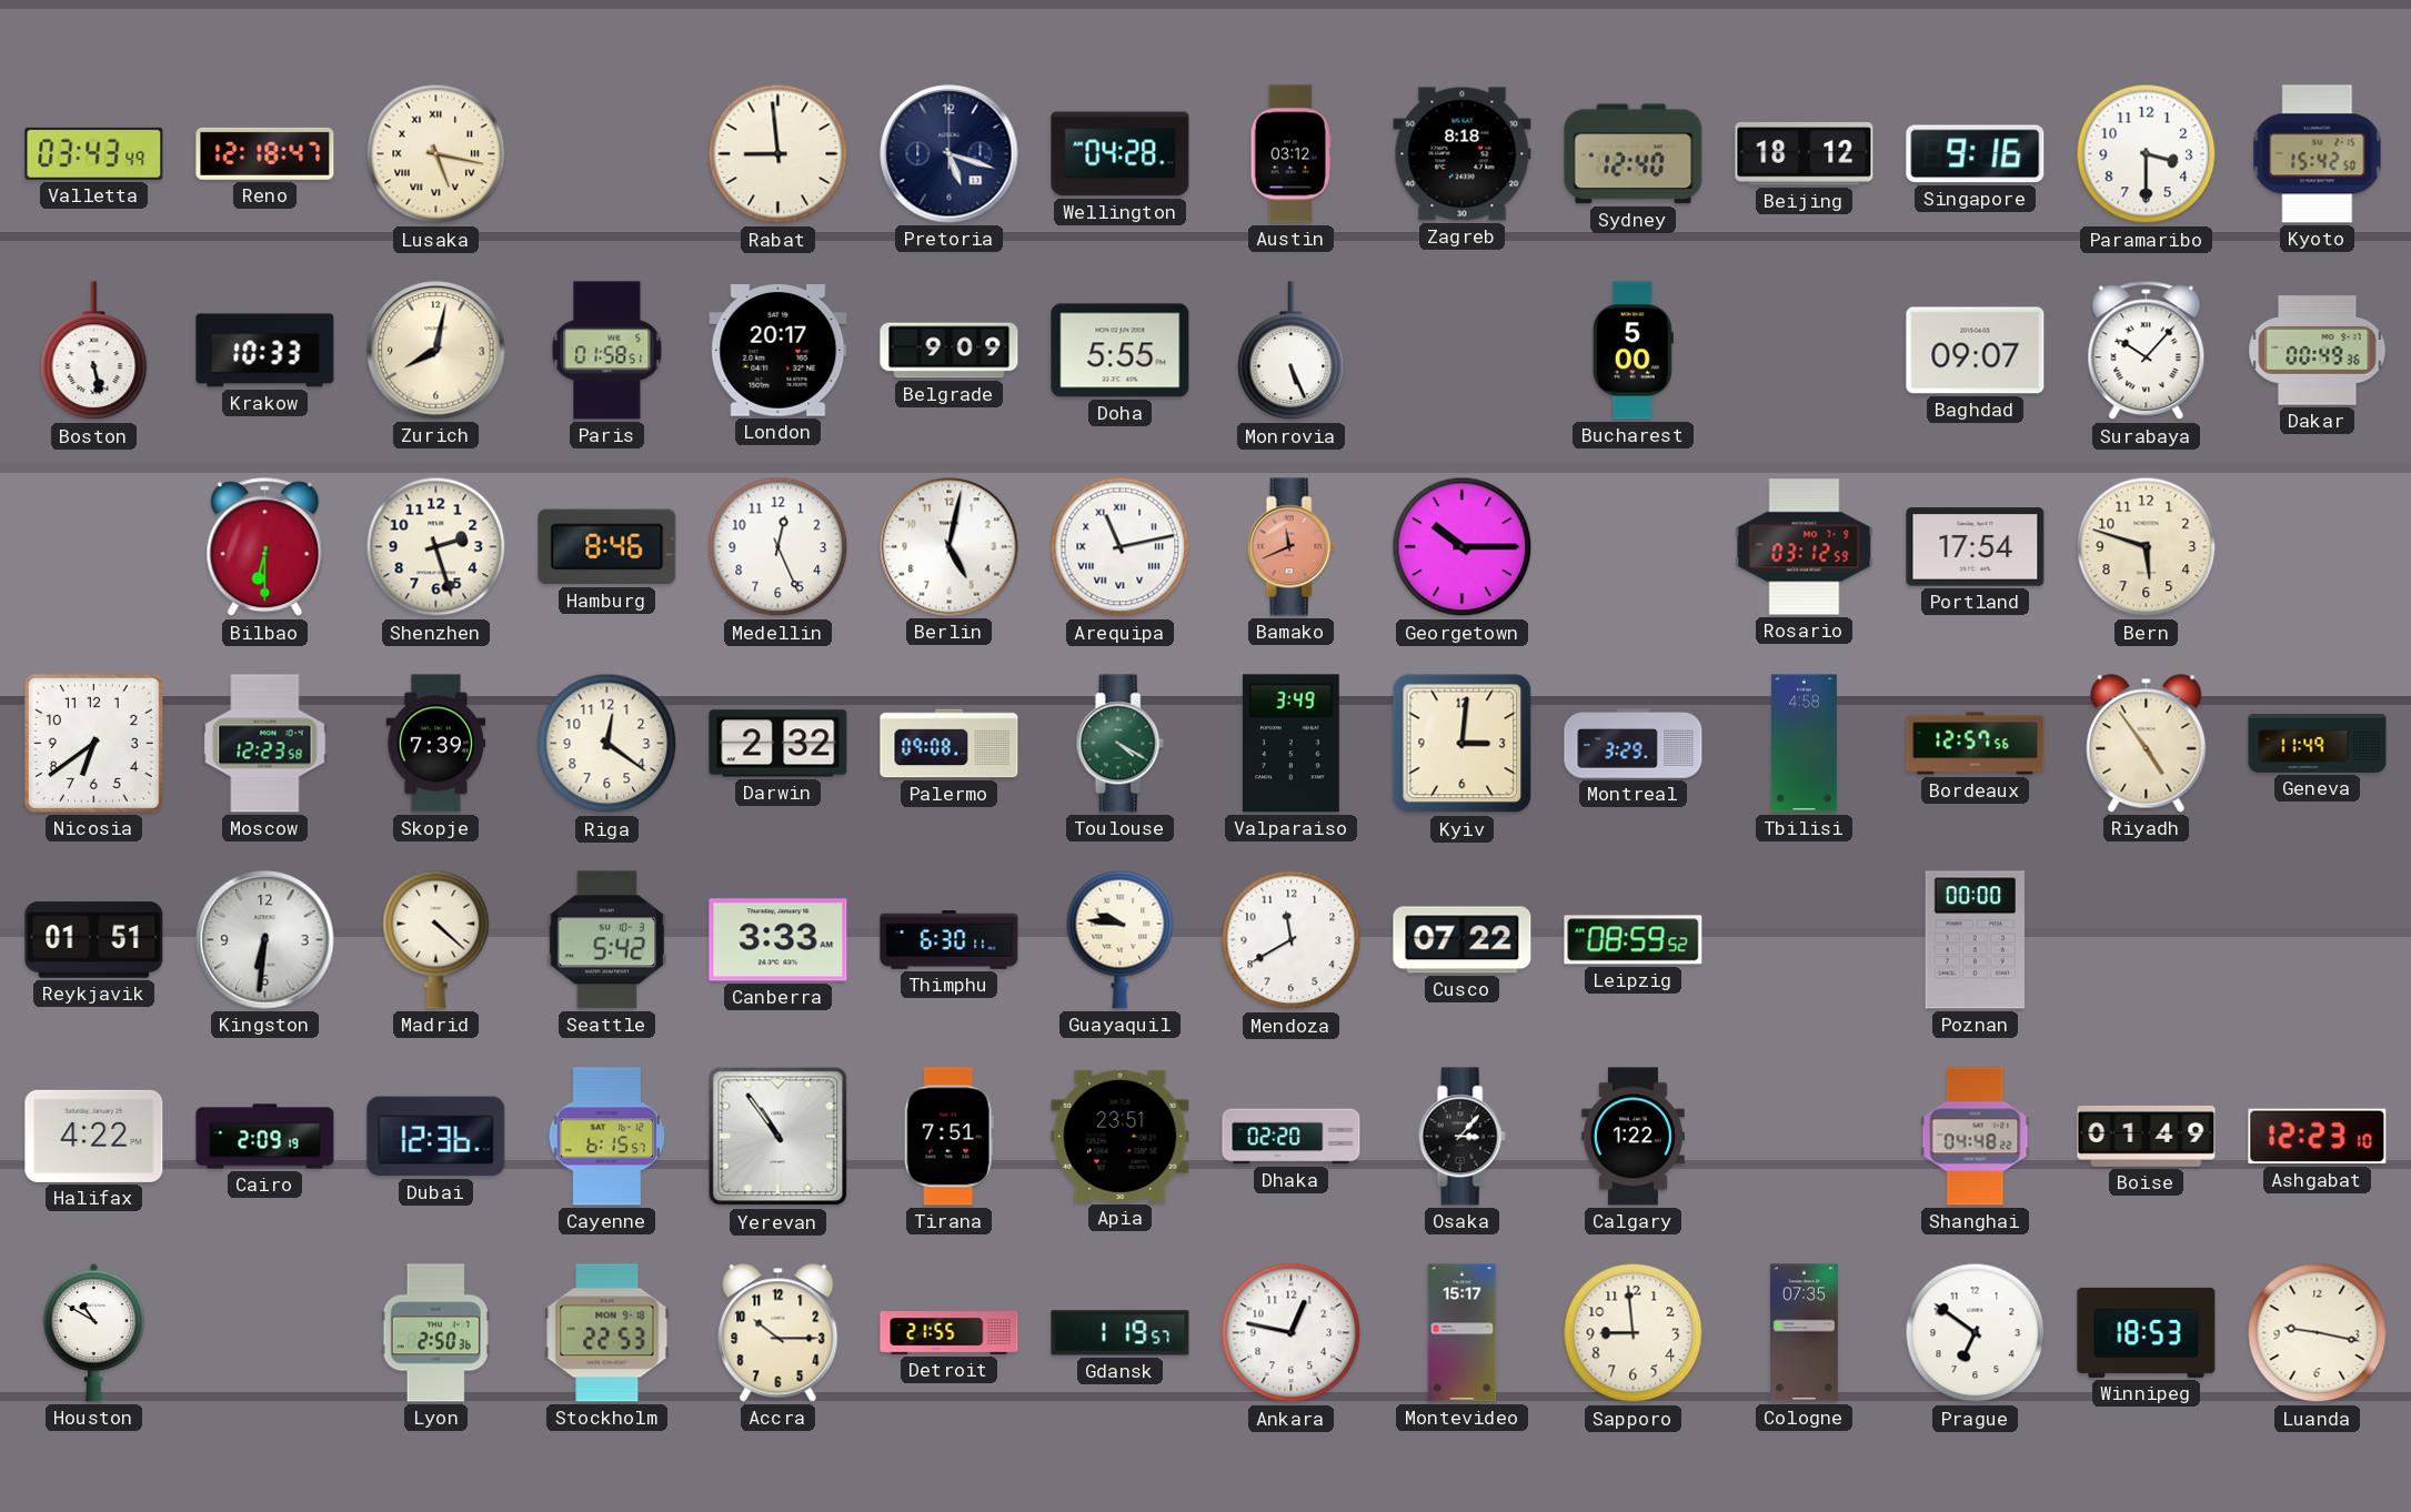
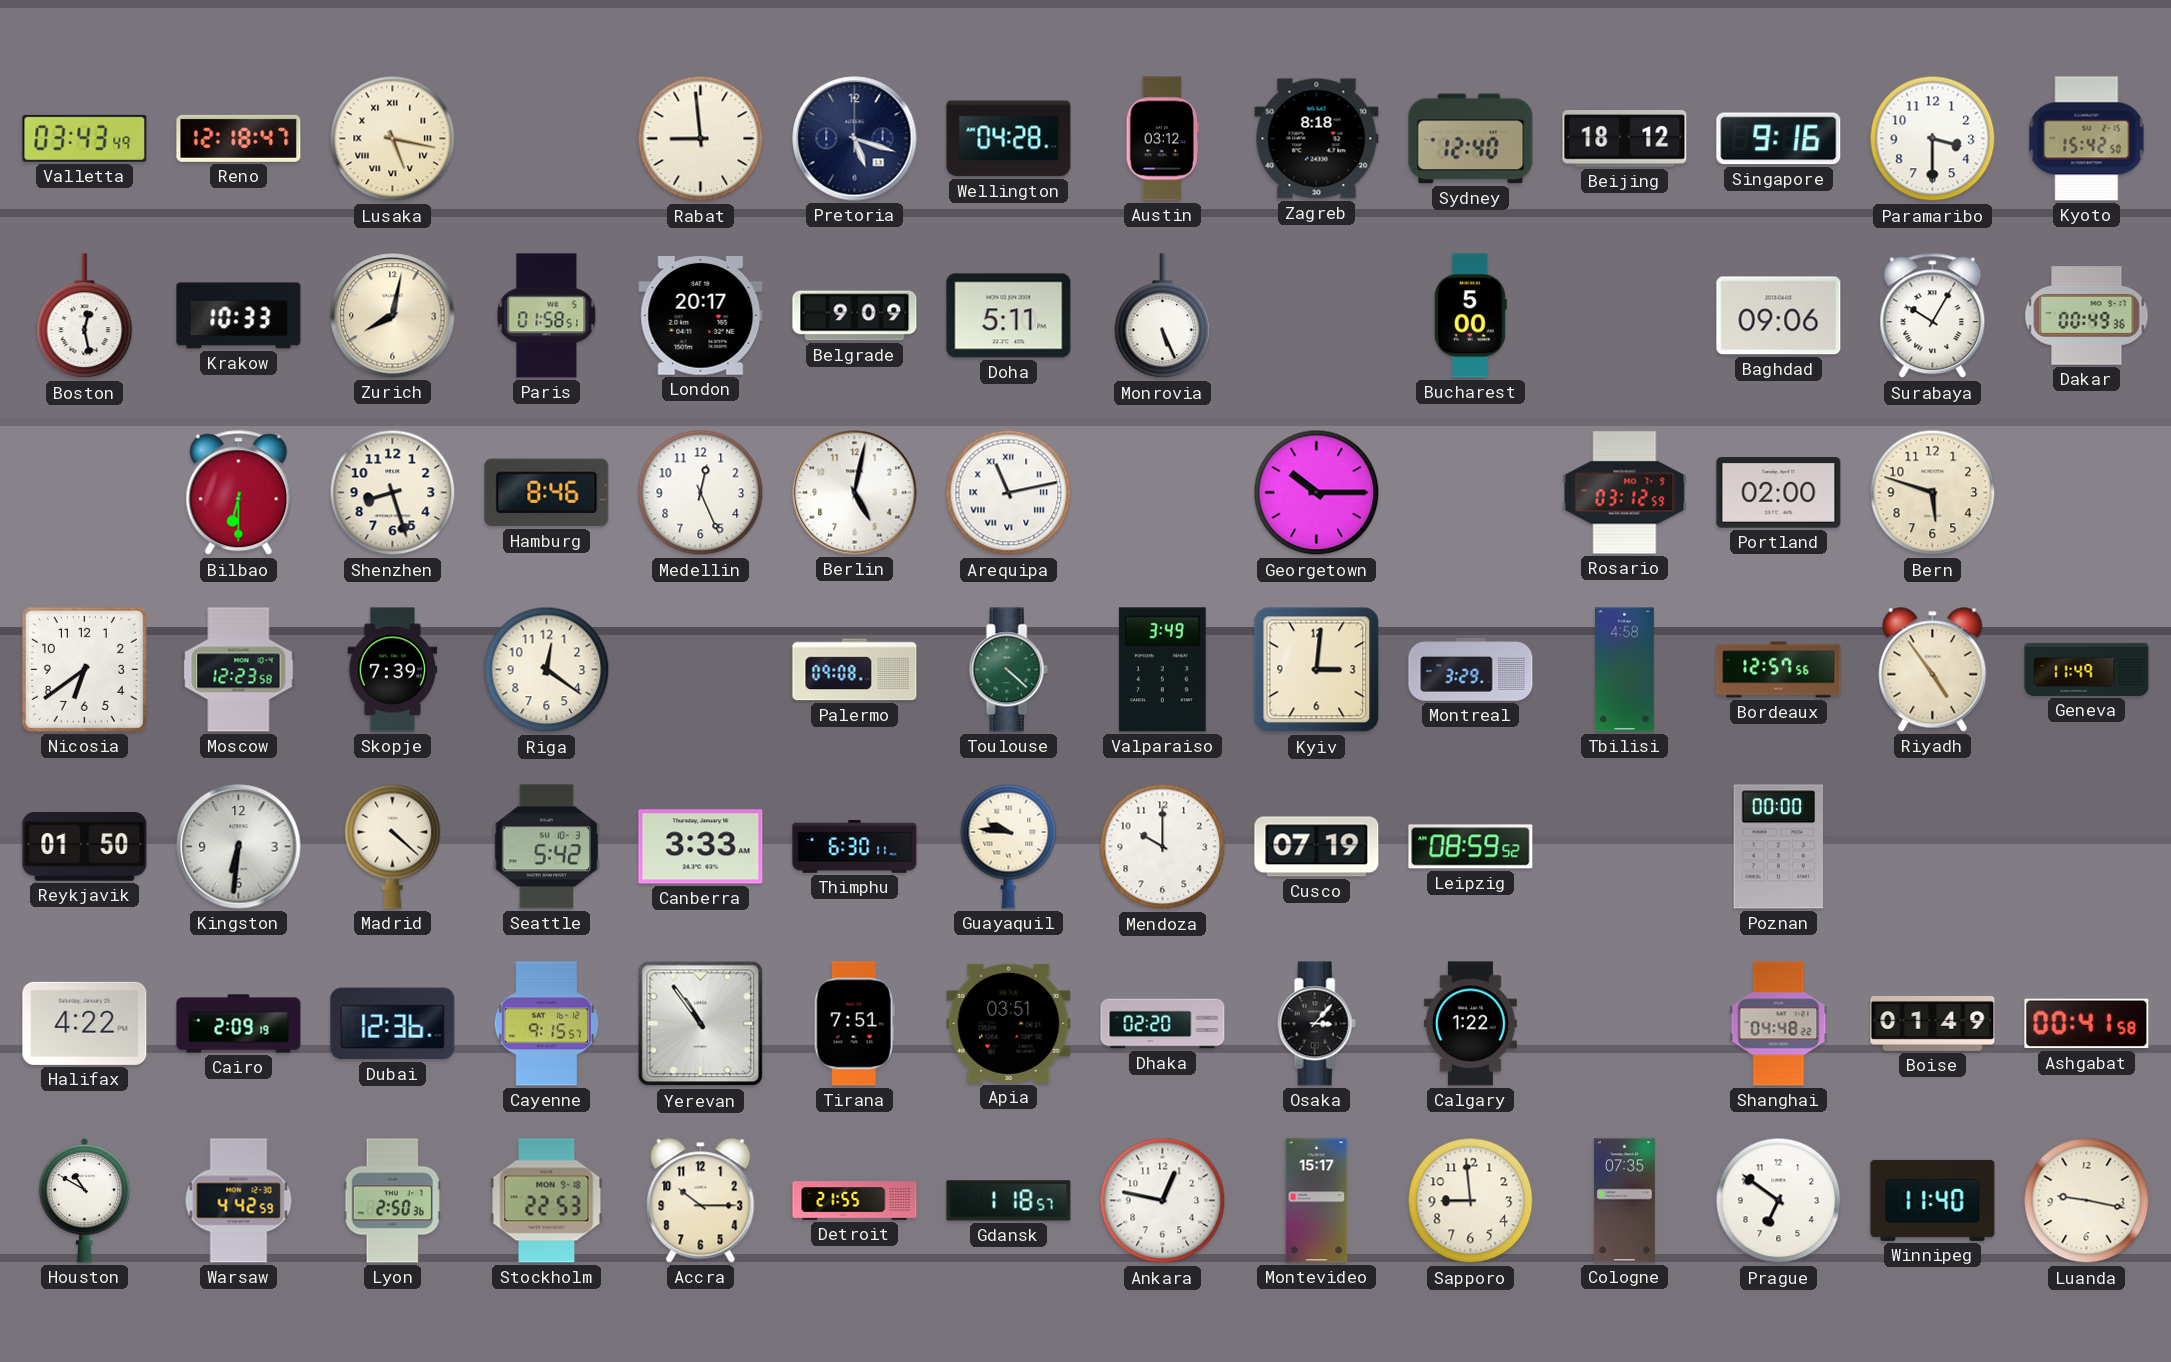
Boston: 5:28 -> 12:28
Doha: 5:55 -> 5:11
Baghdad: 09:07 -> 09:06
Surabaya: 10:07 -> 10:05
Shenzhen: 2:27 -> 8:27
Bamako: 11:41 -> none
Portland: 17:54 -> 02:00
Darwin: 2:32 -> none
Toulouse: 4:20 -> 4:22
Reykjavik: 01:51 -> 01:50
Mendoza: 11:40 -> 10:00
Cusco: 07:22 -> 07:19
Cayenne: 6:15 -> 9:15
Apia: 23:51 -> 03:51
Ashgabat: 12:23 -> 00:41
Warsaw: none -> 4:42
Gdansk: 1:19 -> 1:18
Winnipeg: 18:53 -> 11:40
